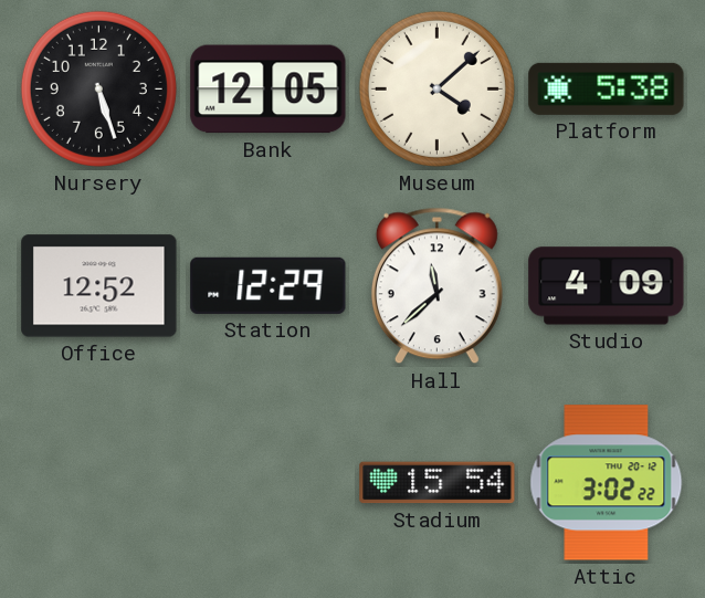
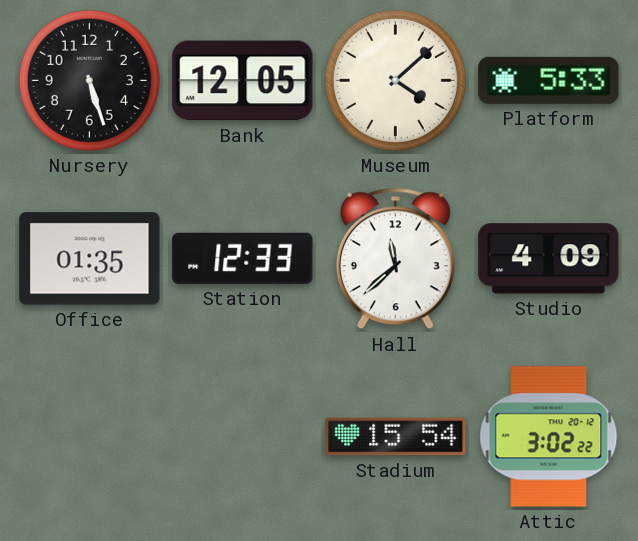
Platform: 5:38 -> 5:33
Office: 12:52 -> 01:35
Station: 12:29 -> 12:33
